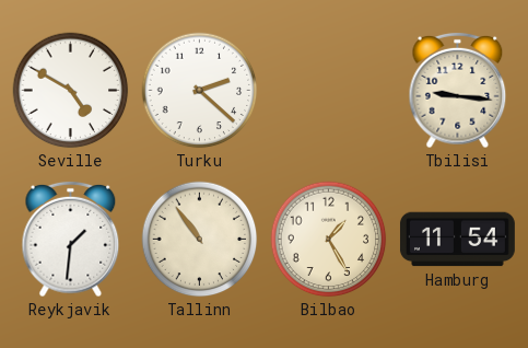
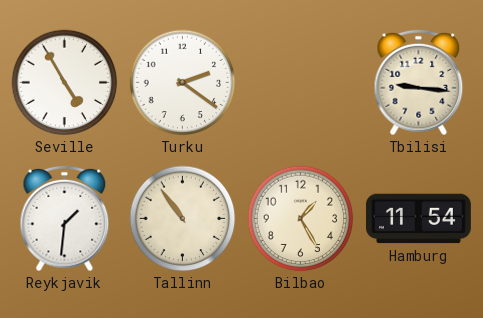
Seville: 4:50 -> 4:55
Turku: 2:22 -> 2:21
